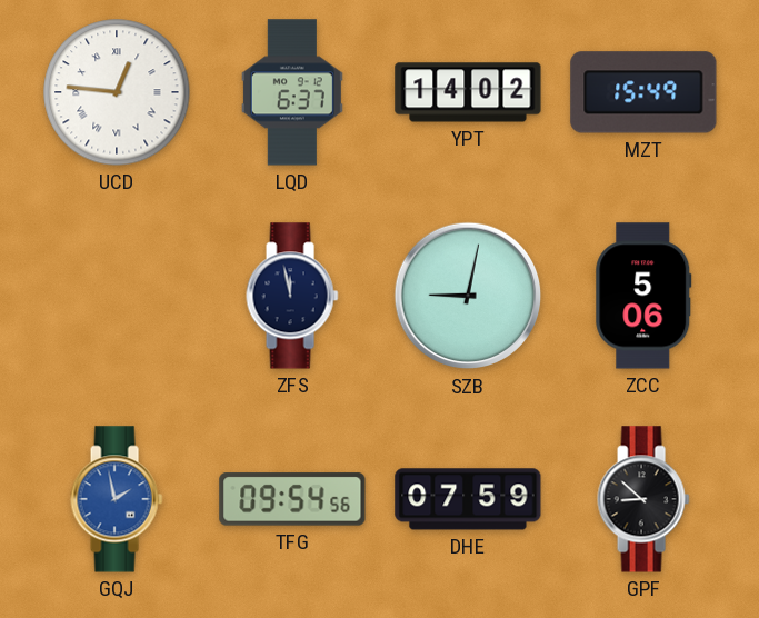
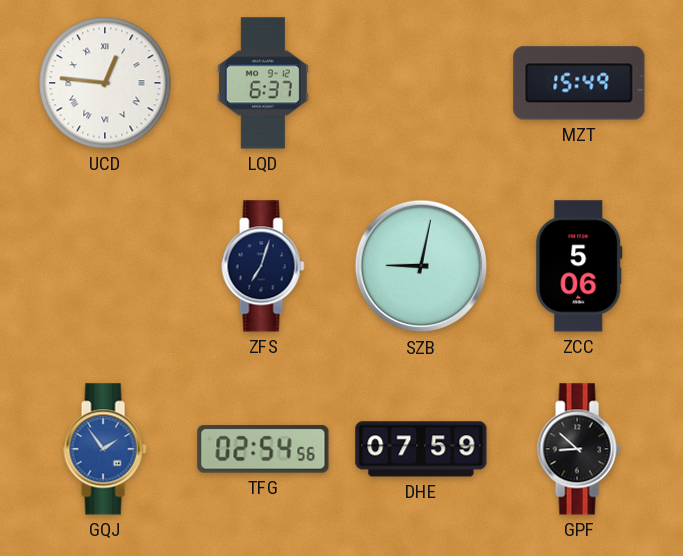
YPT: 14:02 -> none
ZFS: 11:58 -> 7:03
GQJ: 1:58 -> 1:54
TFG: 09:54 -> 02:54
